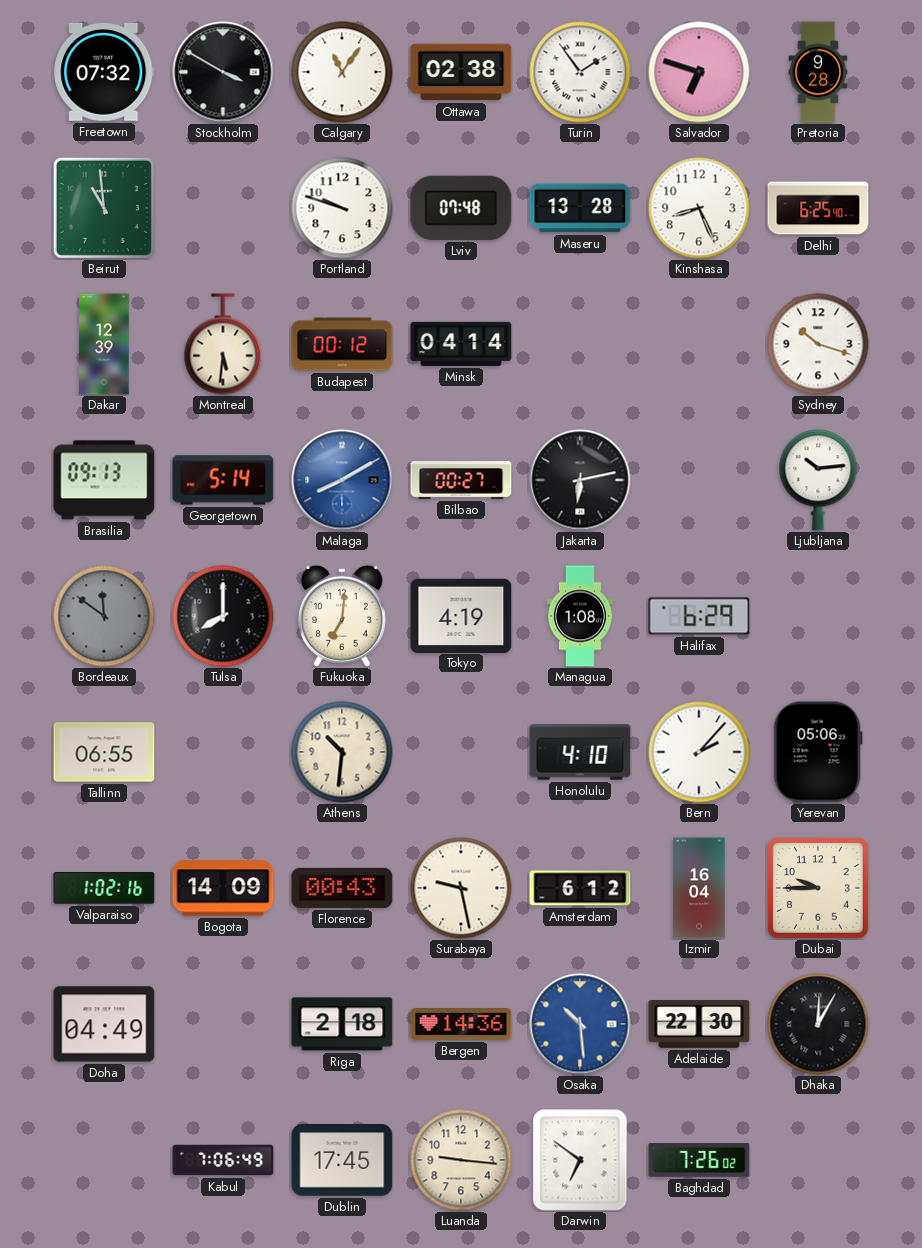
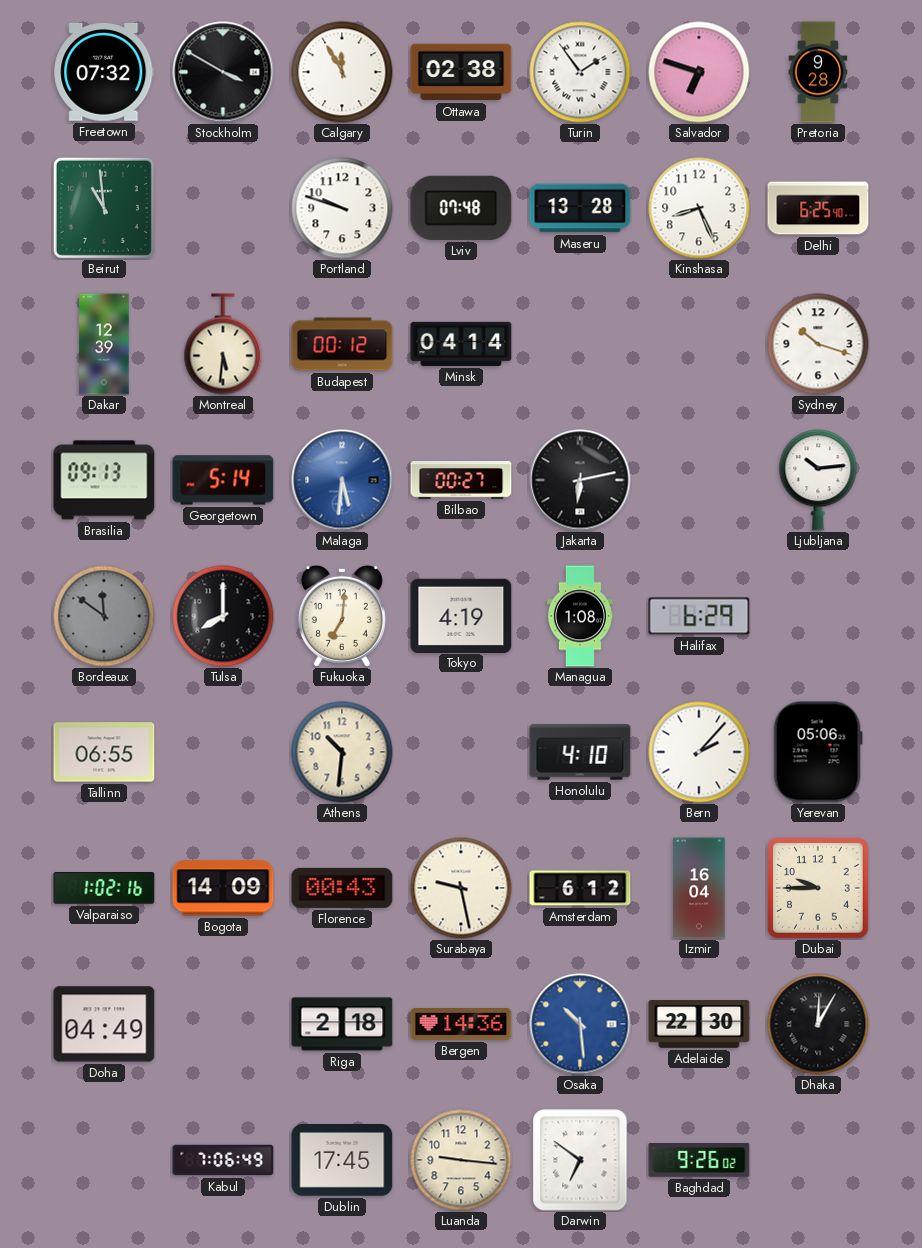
Calgary: 11:06 -> 11:55
Malaga: 8:10 -> 5:31
Baghdad: 7:26 -> 9:26
